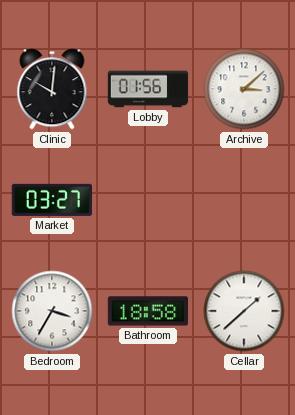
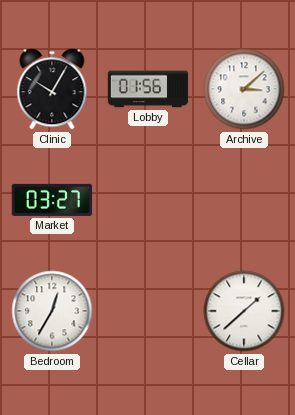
Clinic: 10:01 -> 10:05
Bedroom: 3:35 -> 12:35
Bathroom: 18:58 -> none
